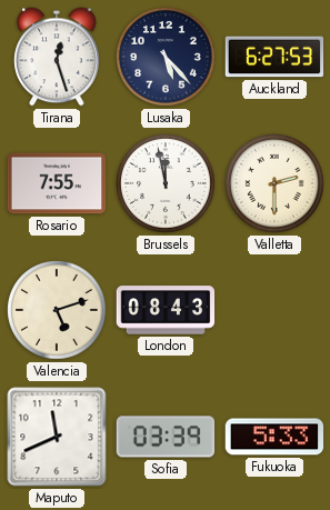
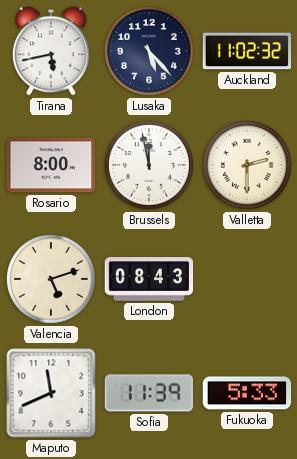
Tirana: 12:27 -> 5:43
Auckland: 6:27 -> 11:02
Rosario: 7:55 -> 8:00
Sofia: 03:39 -> 11:39
